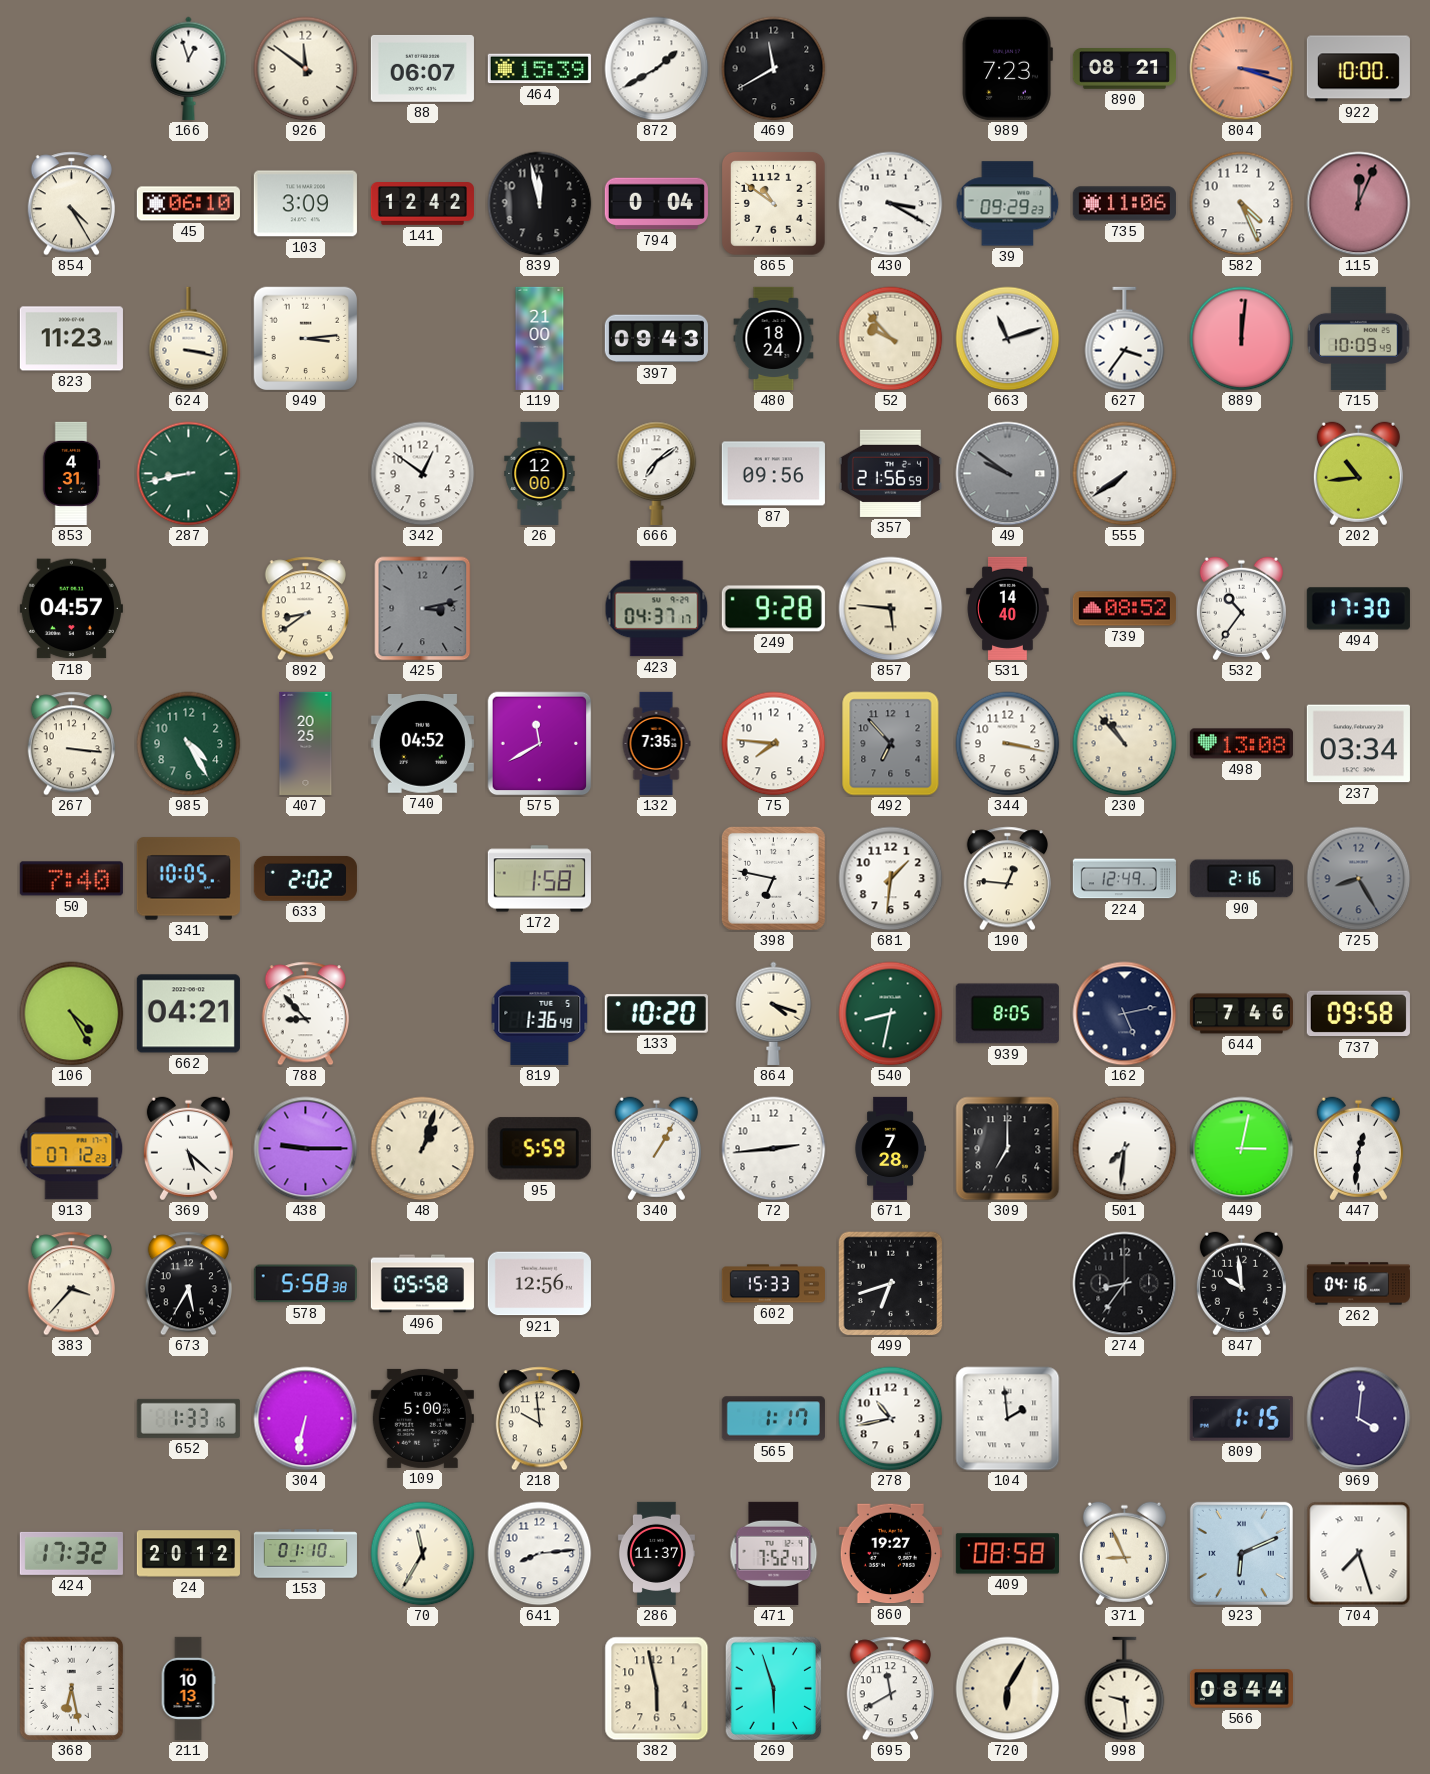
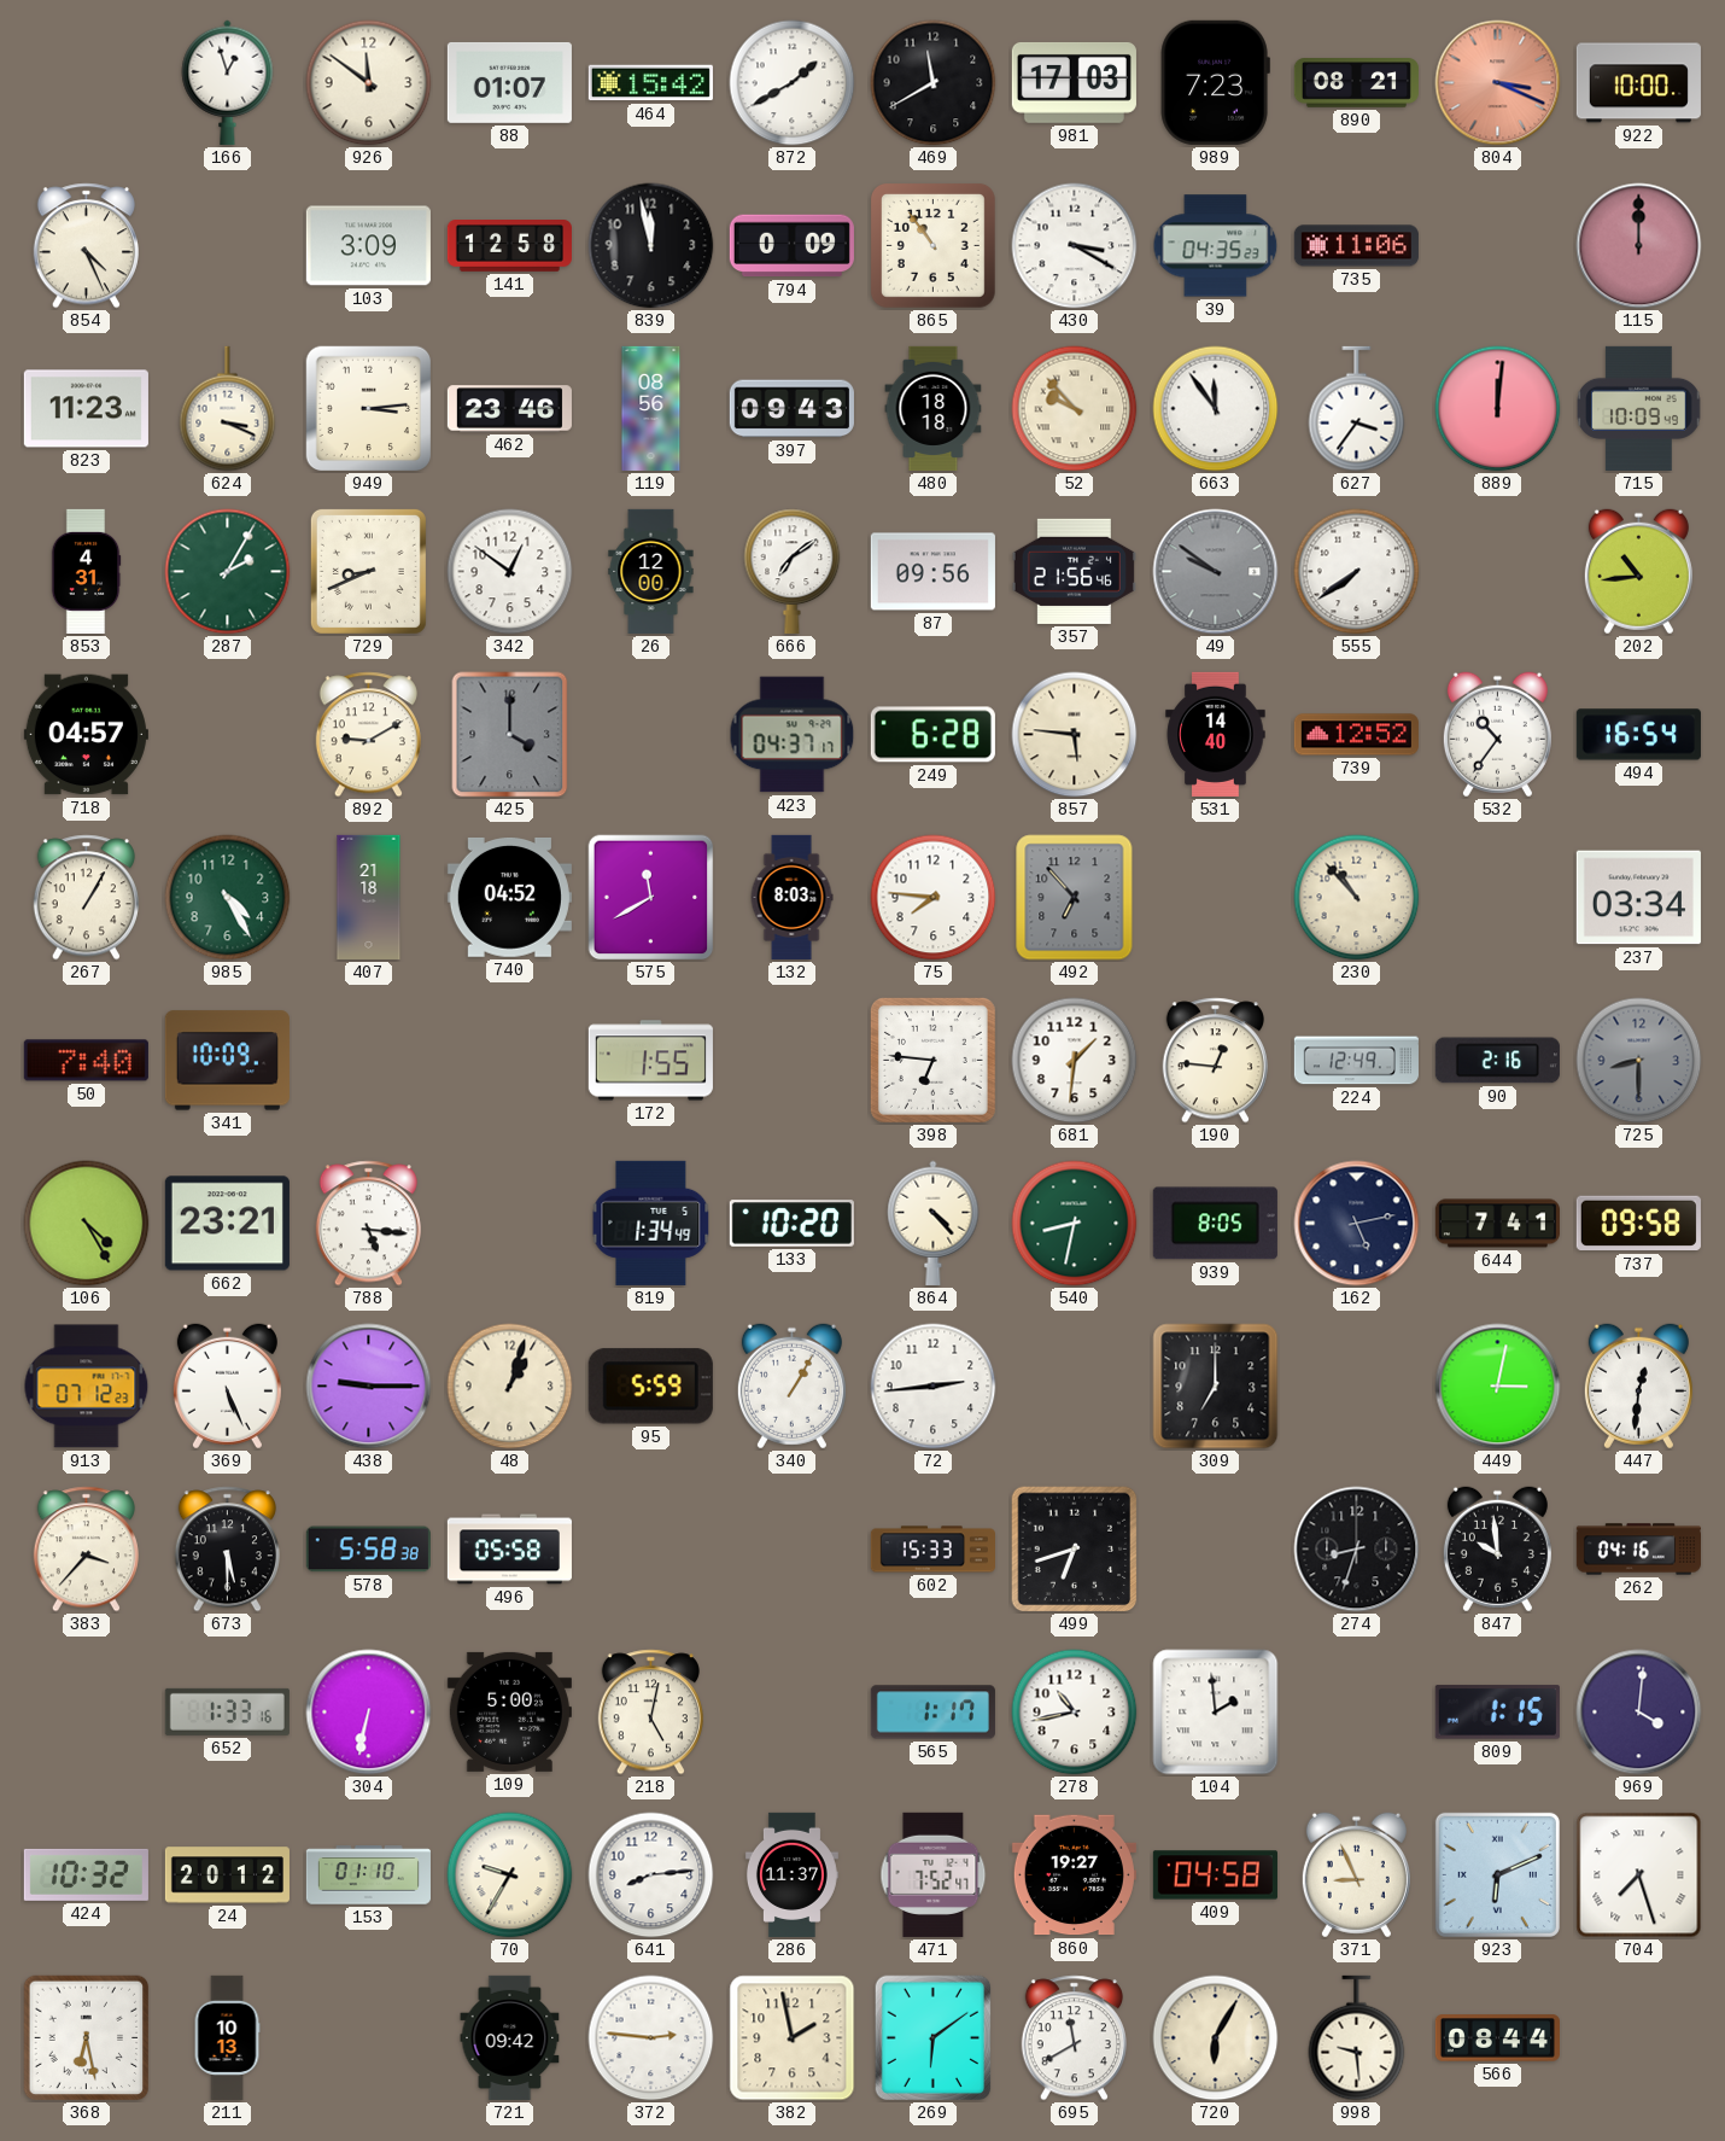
88: 06:07 -> 01:07
464: 15:39 -> 15:42
981: none -> 17:03
804: 3:18 -> 3:19
854: 4:25 -> 4:26
45: 06:10 -> none
141: 12:42 -> 12:58
794: 0:04 -> 0:09
865: 10:51 -> 10:54
39: 09:29 -> 04:35
582: 4:26 -> none
115: 12:04 -> 12:00
624: 3:17 -> 3:19
462: none -> 23:46
119: 21:00 -> 08:56
480: 18:24 -> 18:18
663: 11:12 -> 11:54
287: 8:43 -> 2:05
729: none -> 8:41
357: 21:56:59 -> 21:56:46
892: 8:39 -> 9:10
425: 3:13 -> 4:00
249: 9:28 -> 6:28
739: 08:52 -> 12:52
494: 17:30 -> 16:54
267: 3:16 -> 1:05
407: 20:25 -> 21:18
132: 7:35 -> 8:03
344: 3:17 -> none
498: 13:08 -> none
341: 10:05 -> 10:09
633: 2:02 -> none
172: 1:58 -> 1:55
398: 6:47 -> 6:46
725: 8:25 -> 8:30
662: 04:21 -> 23:21
788: 8:53 -> 5:16
819: 1:36 -> 1:34
864: 4:18 -> 4:23
644: 7:46 -> 7:41
369: 5:22 -> 5:26
671: 7:28 -> none
501: 7:31 -> none
673: 5:35 -> 5:30
921: 12:56 -> none
274: 8:36 -> 8:33
218: 9:59 -> 5:02
424: 17:32 -> 10:32
70: 11:35 -> 9:35
409: 08:58 -> 04:58
721: none -> 09:42
372: none -> 2:46
382: 5:58 -> 1:58
269: 5:57 -> 6:09
